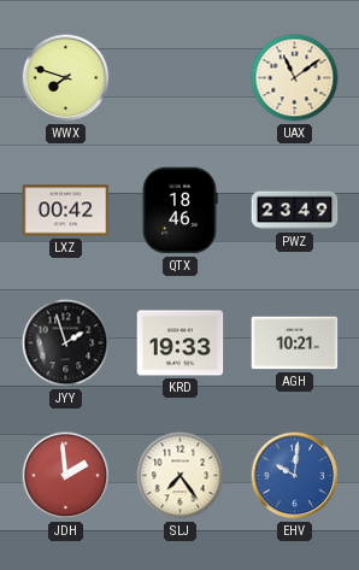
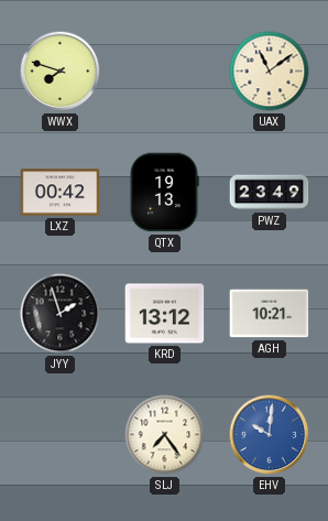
QTX: 18:46 -> 19:13
KRD: 19:33 -> 13:12
JDH: 1:59 -> none
